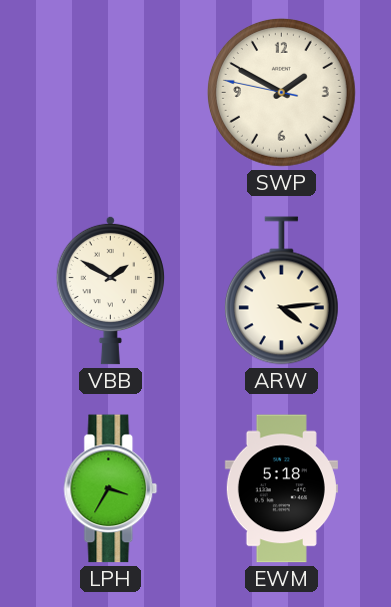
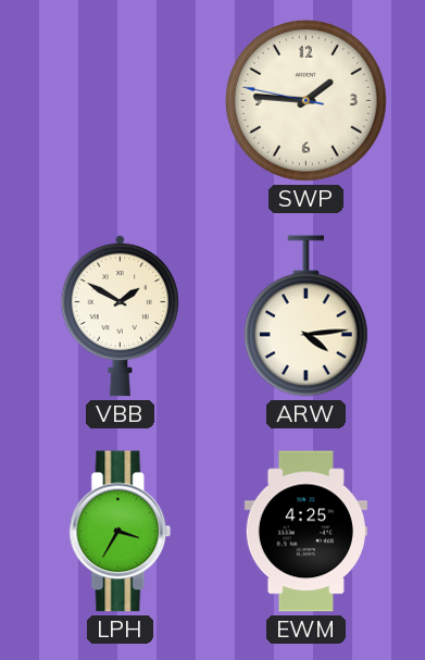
SWP: 1:49 -> 1:45
EWM: 5:18 -> 4:25
